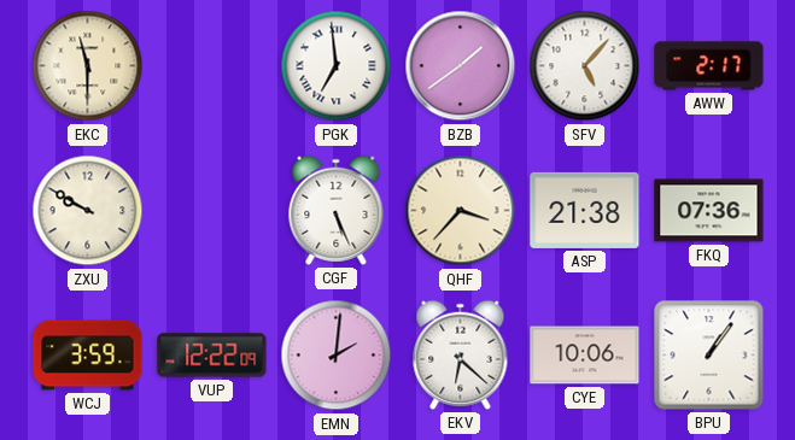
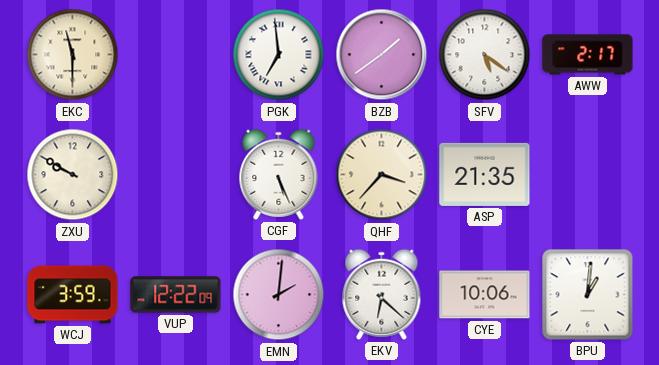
SFV: 5:07 -> 5:21
ASP: 21:38 -> 21:35
FKQ: 07:36 -> none
BPU: 1:06 -> 1:01
